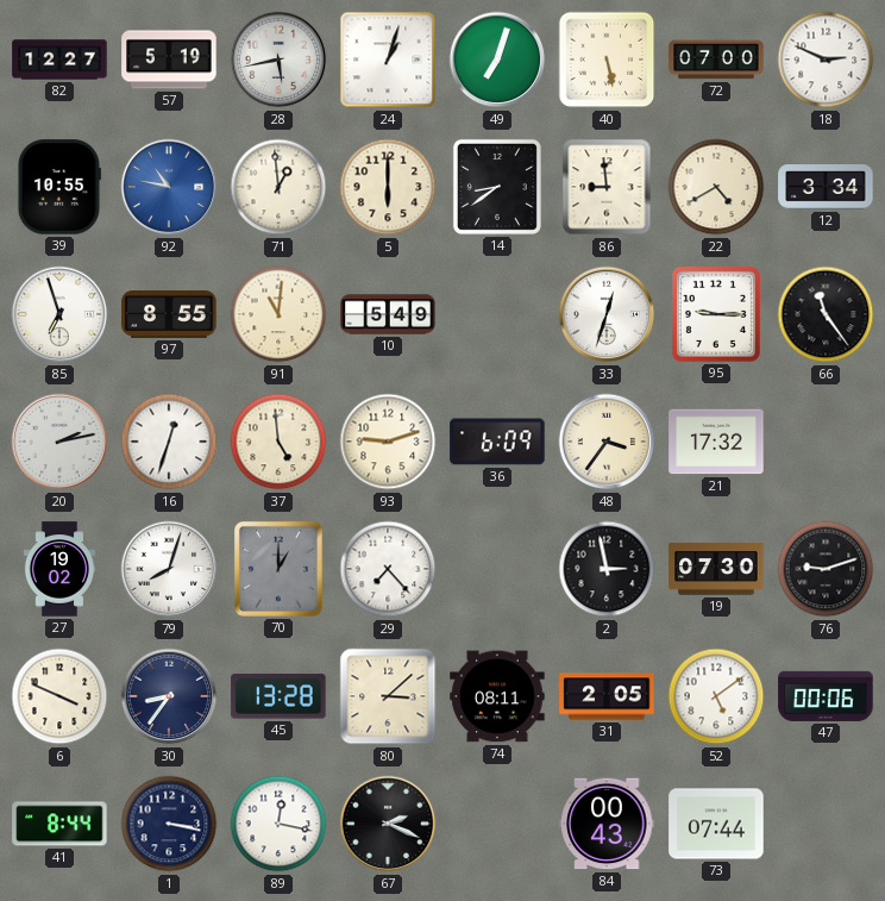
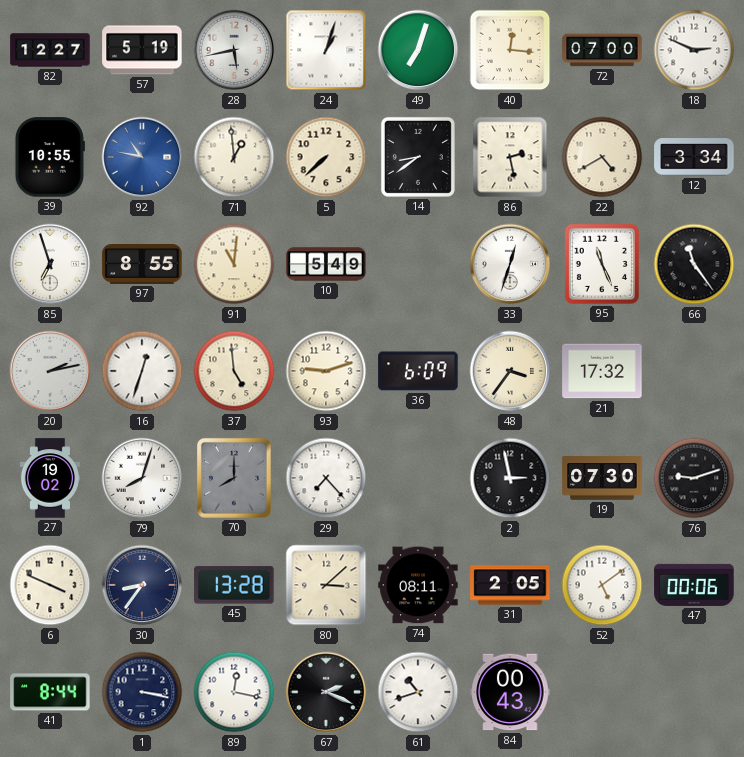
40: 5:28 -> 12:16
5: 6:00 -> 7:38
86: 8:59 -> 2:28
95: 9:15 -> 11:26
70: 1:00 -> 8:00
61: none -> 10:42
73: 07:44 -> none
